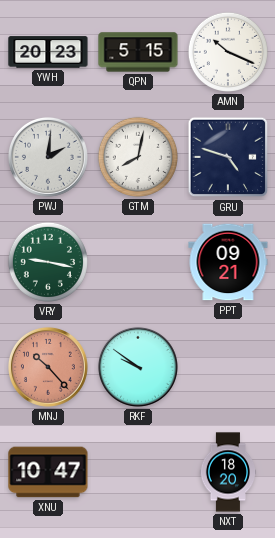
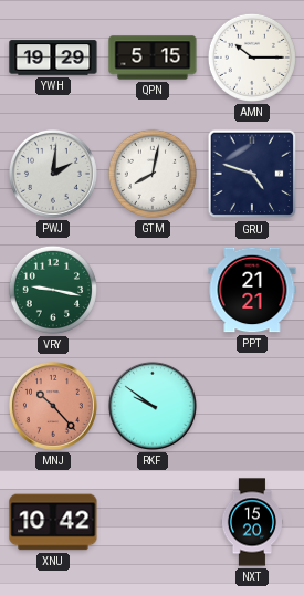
YWH: 20:23 -> 19:29
AMN: 10:19 -> 10:15
PPT: 09:21 -> 21:21
XNU: 10:47 -> 10:42
NXT: 18:20 -> 15:20
